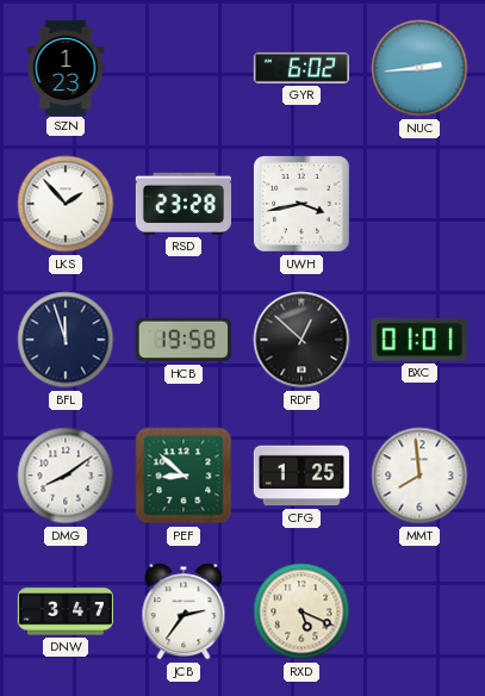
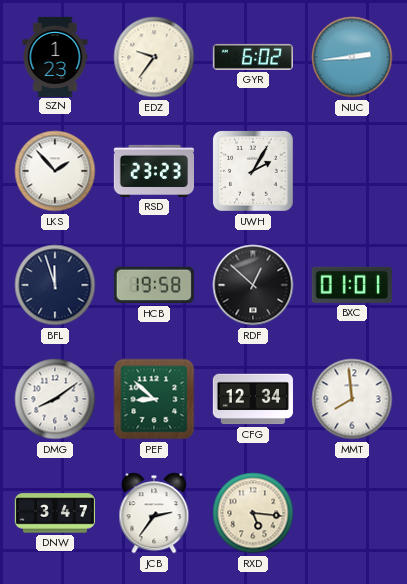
EDZ: none -> 9:36
RSD: 23:28 -> 23:23
UWH: 3:43 -> 2:05
CFG: 1:25 -> 12:34
RXD: 5:19 -> 5:16
